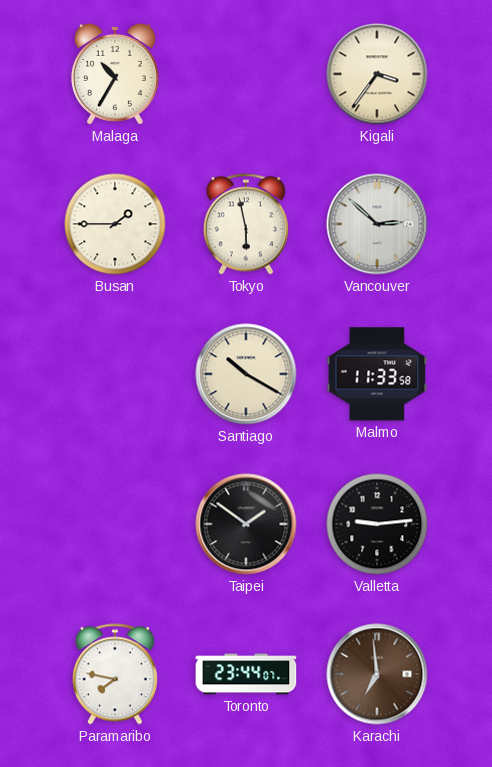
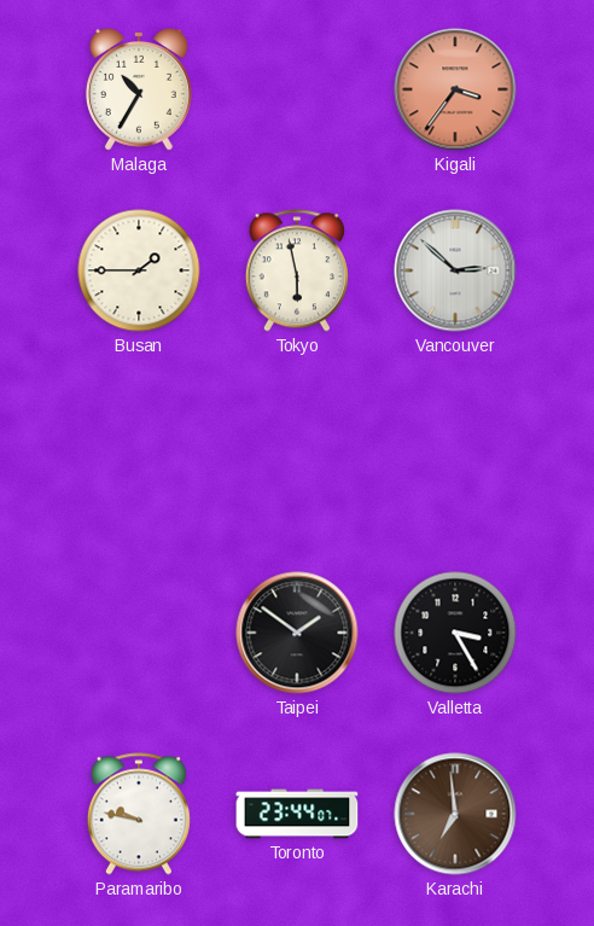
Kigali dial: cream -> salmon
Santiago: 10:20 -> none
Malmo: 11:33 -> none
Valletta: 9:14 -> 3:25
Paramaribo: 7:47 -> 9:47
